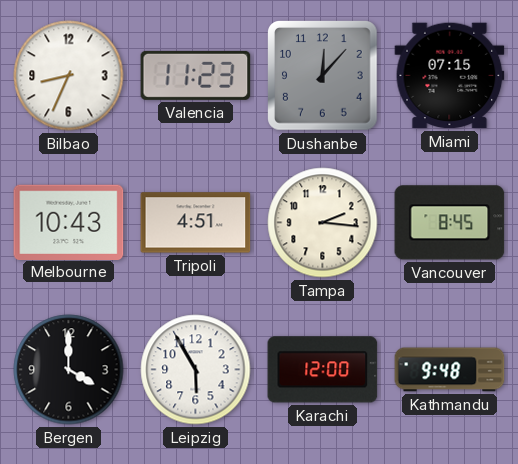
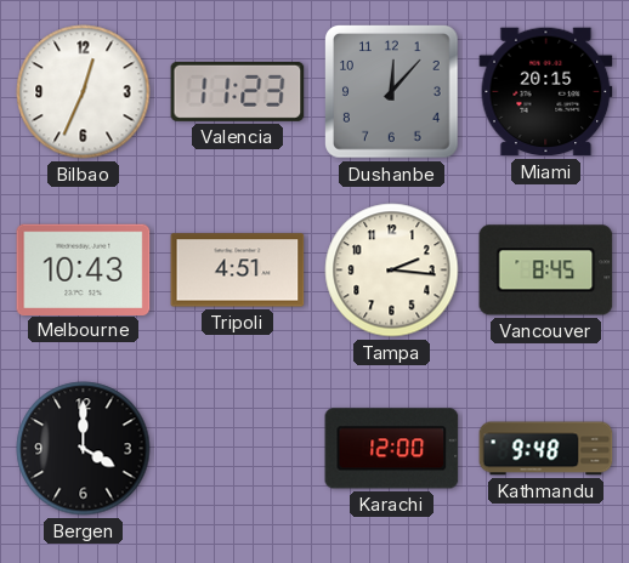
Bilbao: 8:34 -> 12:34
Miami: 07:15 -> 20:15
Leipzig: 5:55 -> none
